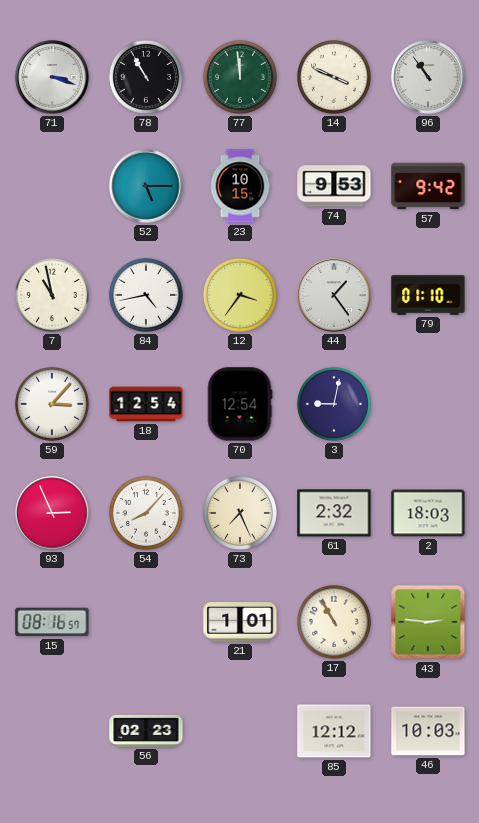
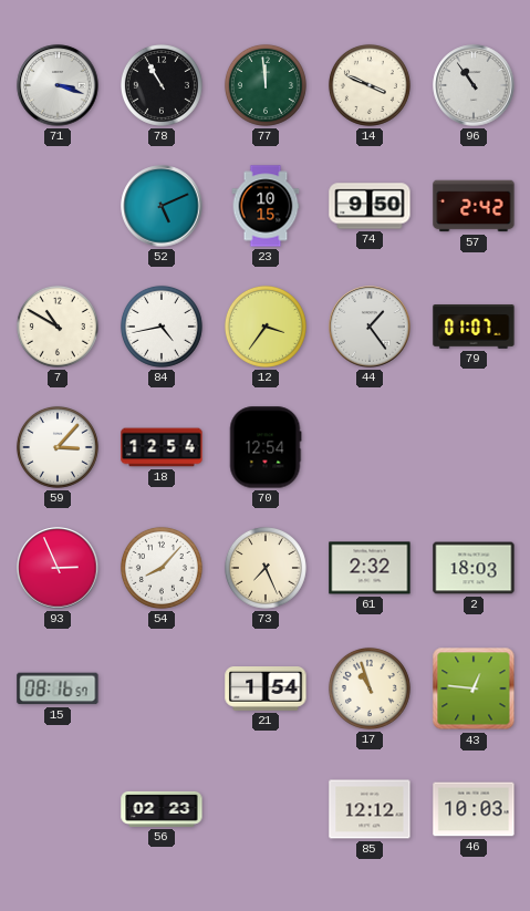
52: 5:15 -> 5:11
74: 9:53 -> 9:50
57: 9:42 -> 2:42
7: 10:58 -> 10:50
79: 01:10 -> 01:07
3: 9:02 -> none
21: 1:01 -> 1:54
17: 10:55 -> 10:57
43: 2:46 -> 12:46
